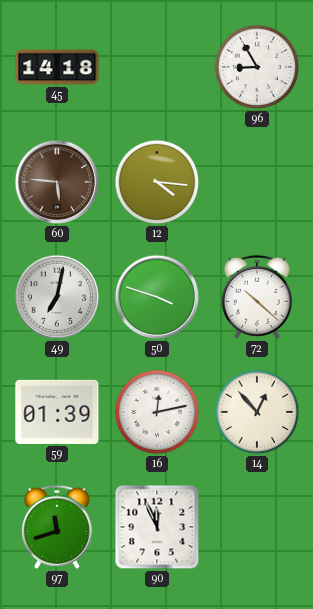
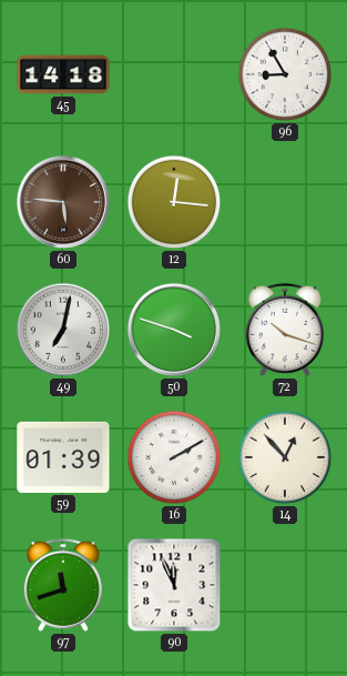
12: 4:16 -> 12:16
72: 10:22 -> 10:18
16: 12:13 -> 2:10
